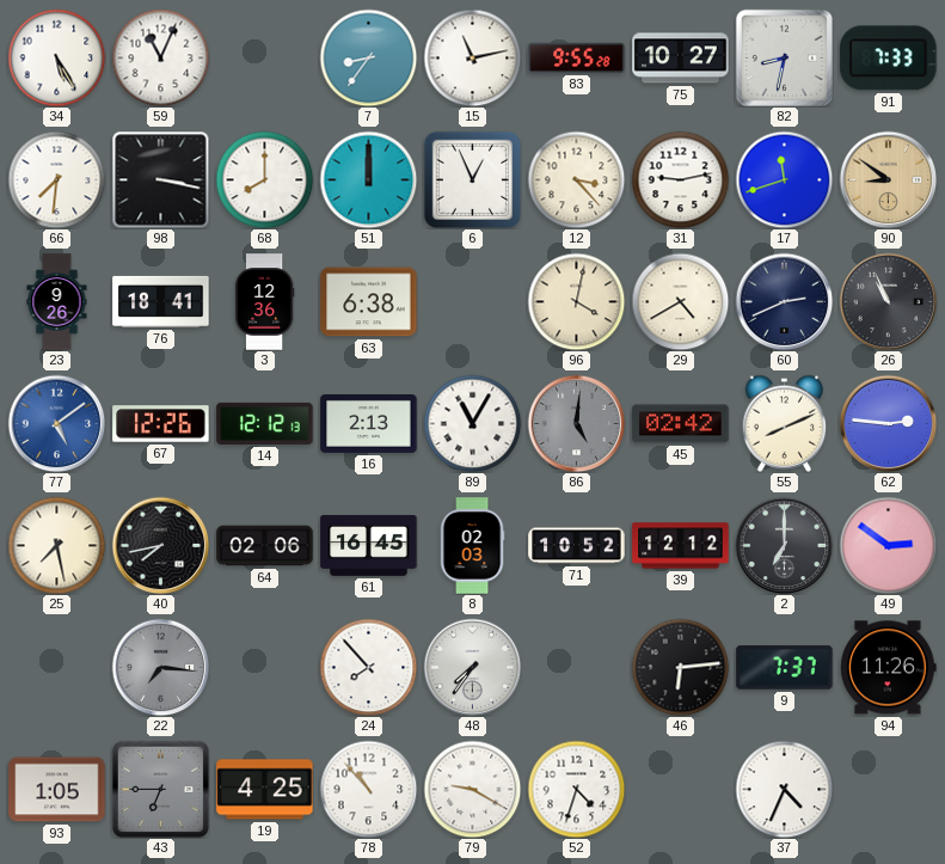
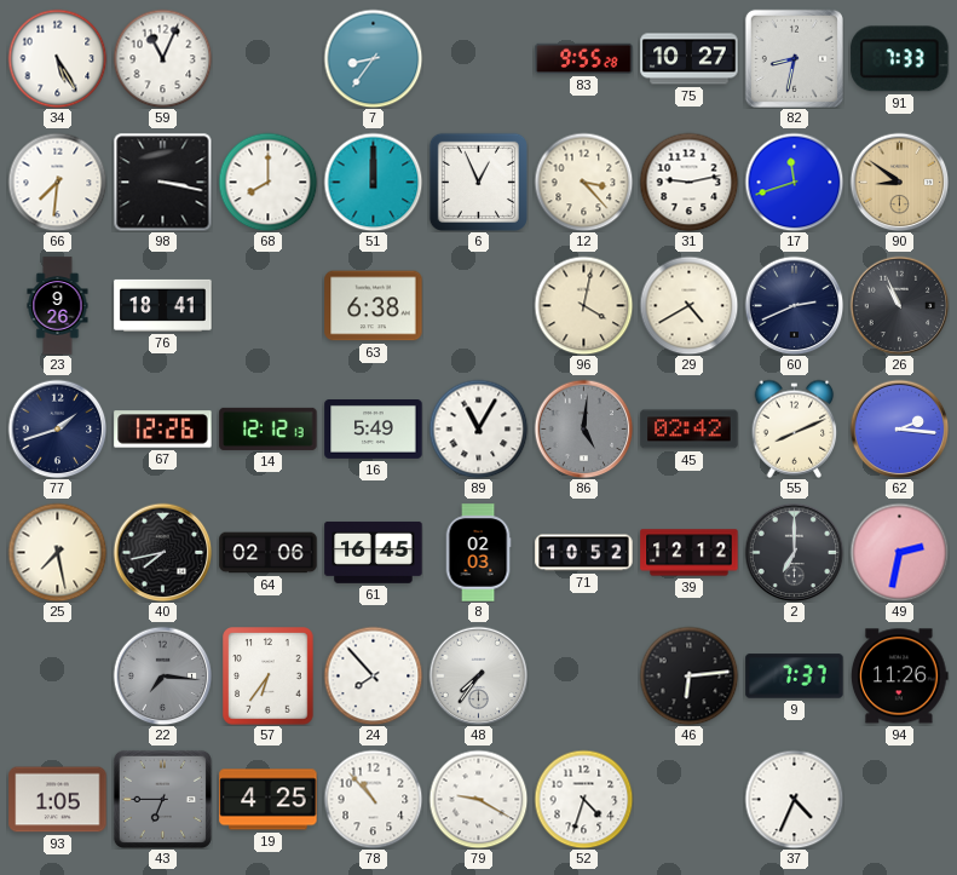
15: 11:13 -> none
3: 12:36 -> none
77: 5:09 -> 1:42
77 dial: blue -> navy
16: 2:13 -> 5:49
62: 2:46 -> 2:16
49: 2:51 -> 2:32
57: none -> 6:36
